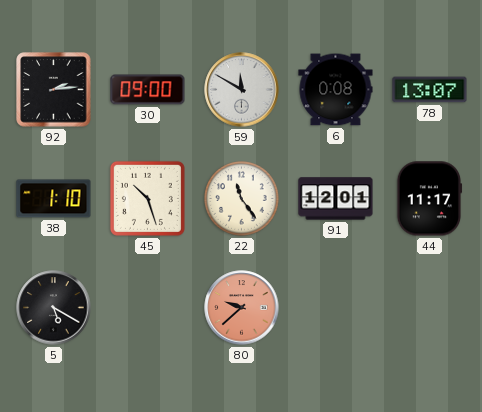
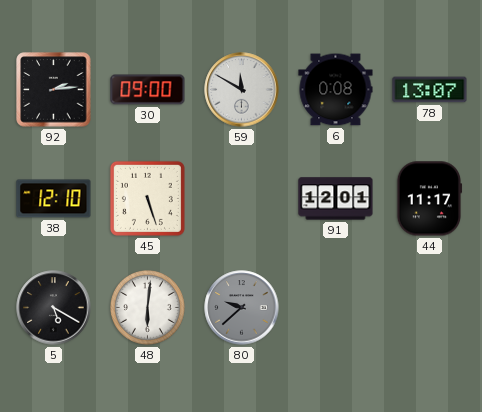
38: 1:10 -> 12:10
45: 10:27 -> 5:27
22: 11:24 -> none
48: none -> 6:01
80 dial: salmon -> grey
